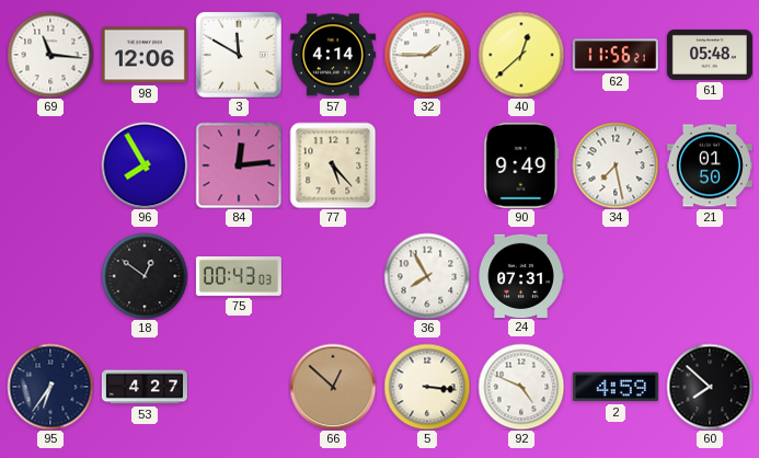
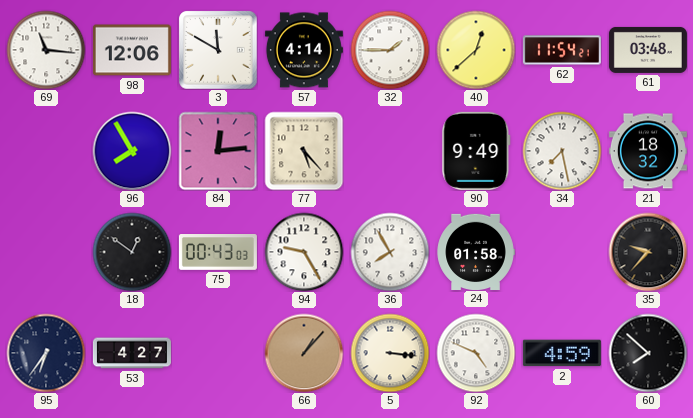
62: 11:56 -> 11:54
61: 05:48 -> 03:48
21: 01:50 -> 18:32
94: none -> 9:25
24: 07:31 -> 01:58
35: none -> 9:37
66: 12:52 -> 1:07
